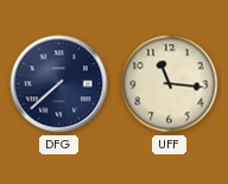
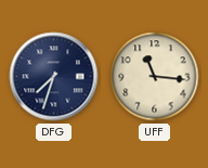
DFG: 7:38 -> 7:33
